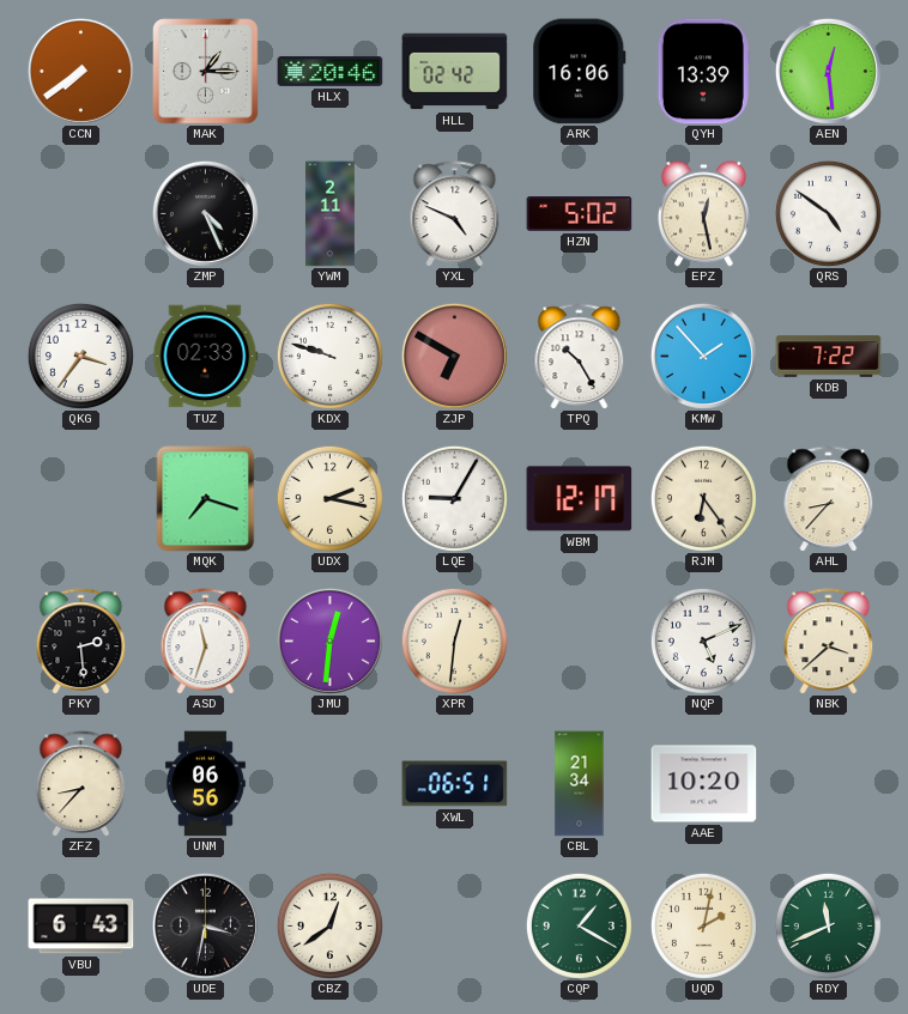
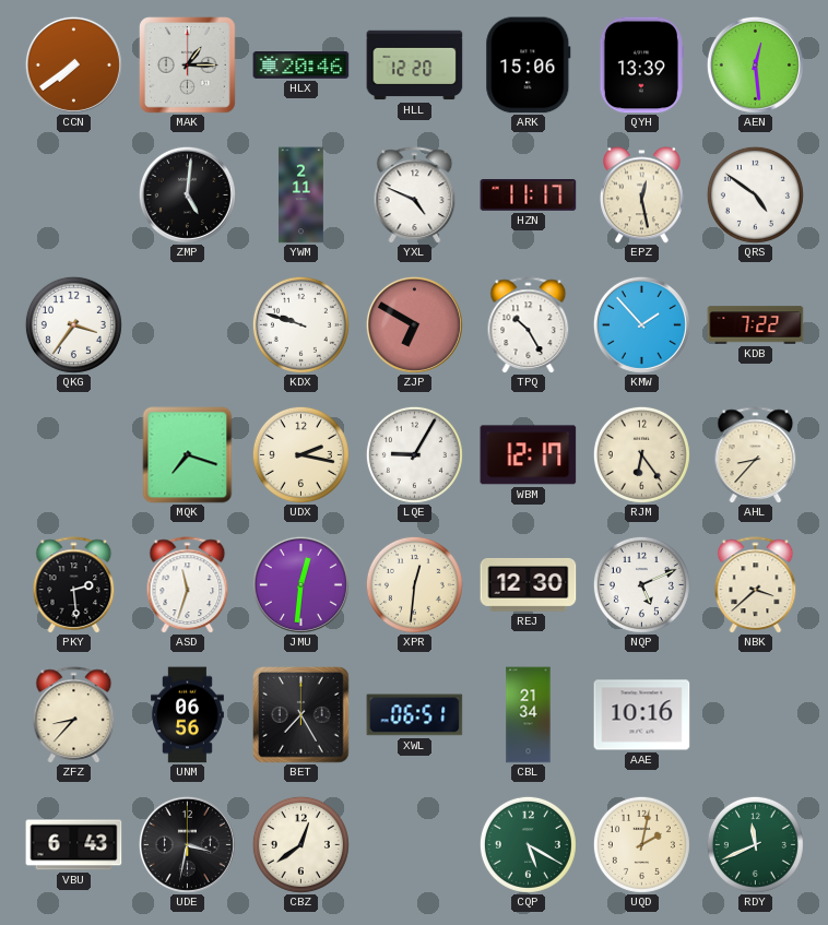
HLL: 02:42 -> 12:20
ARK: 16:06 -> 15:06
ZMP: 4:26 -> 5:01
HZN: 5:02 -> 11:17
TUZ: 02:33 -> none
REJ: none -> 12:30
BET: none -> 7:25
AAE: 10:20 -> 10:16
CQP: 1:20 -> 5:20
